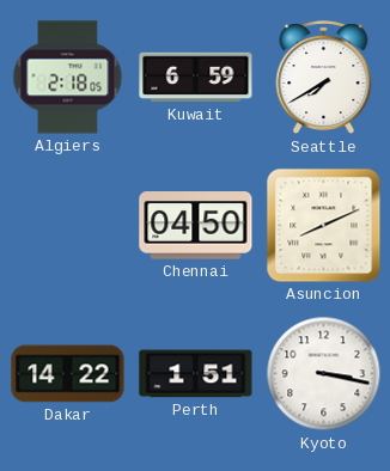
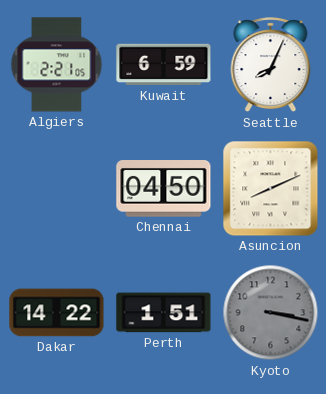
Algiers: 2:18 -> 2:21
Seattle: 7:40 -> 8:04
Kyoto dial: white -> grey
